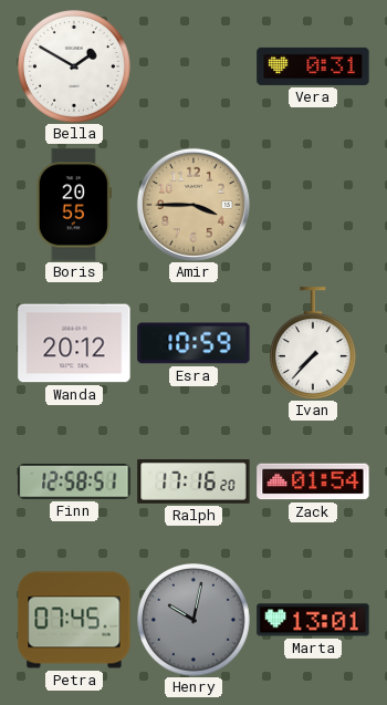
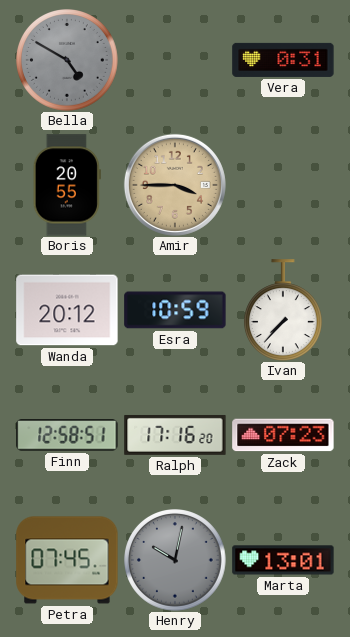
Bella: 1:50 -> 4:50
Bella dial: white -> grey
Zack: 01:54 -> 07:23
